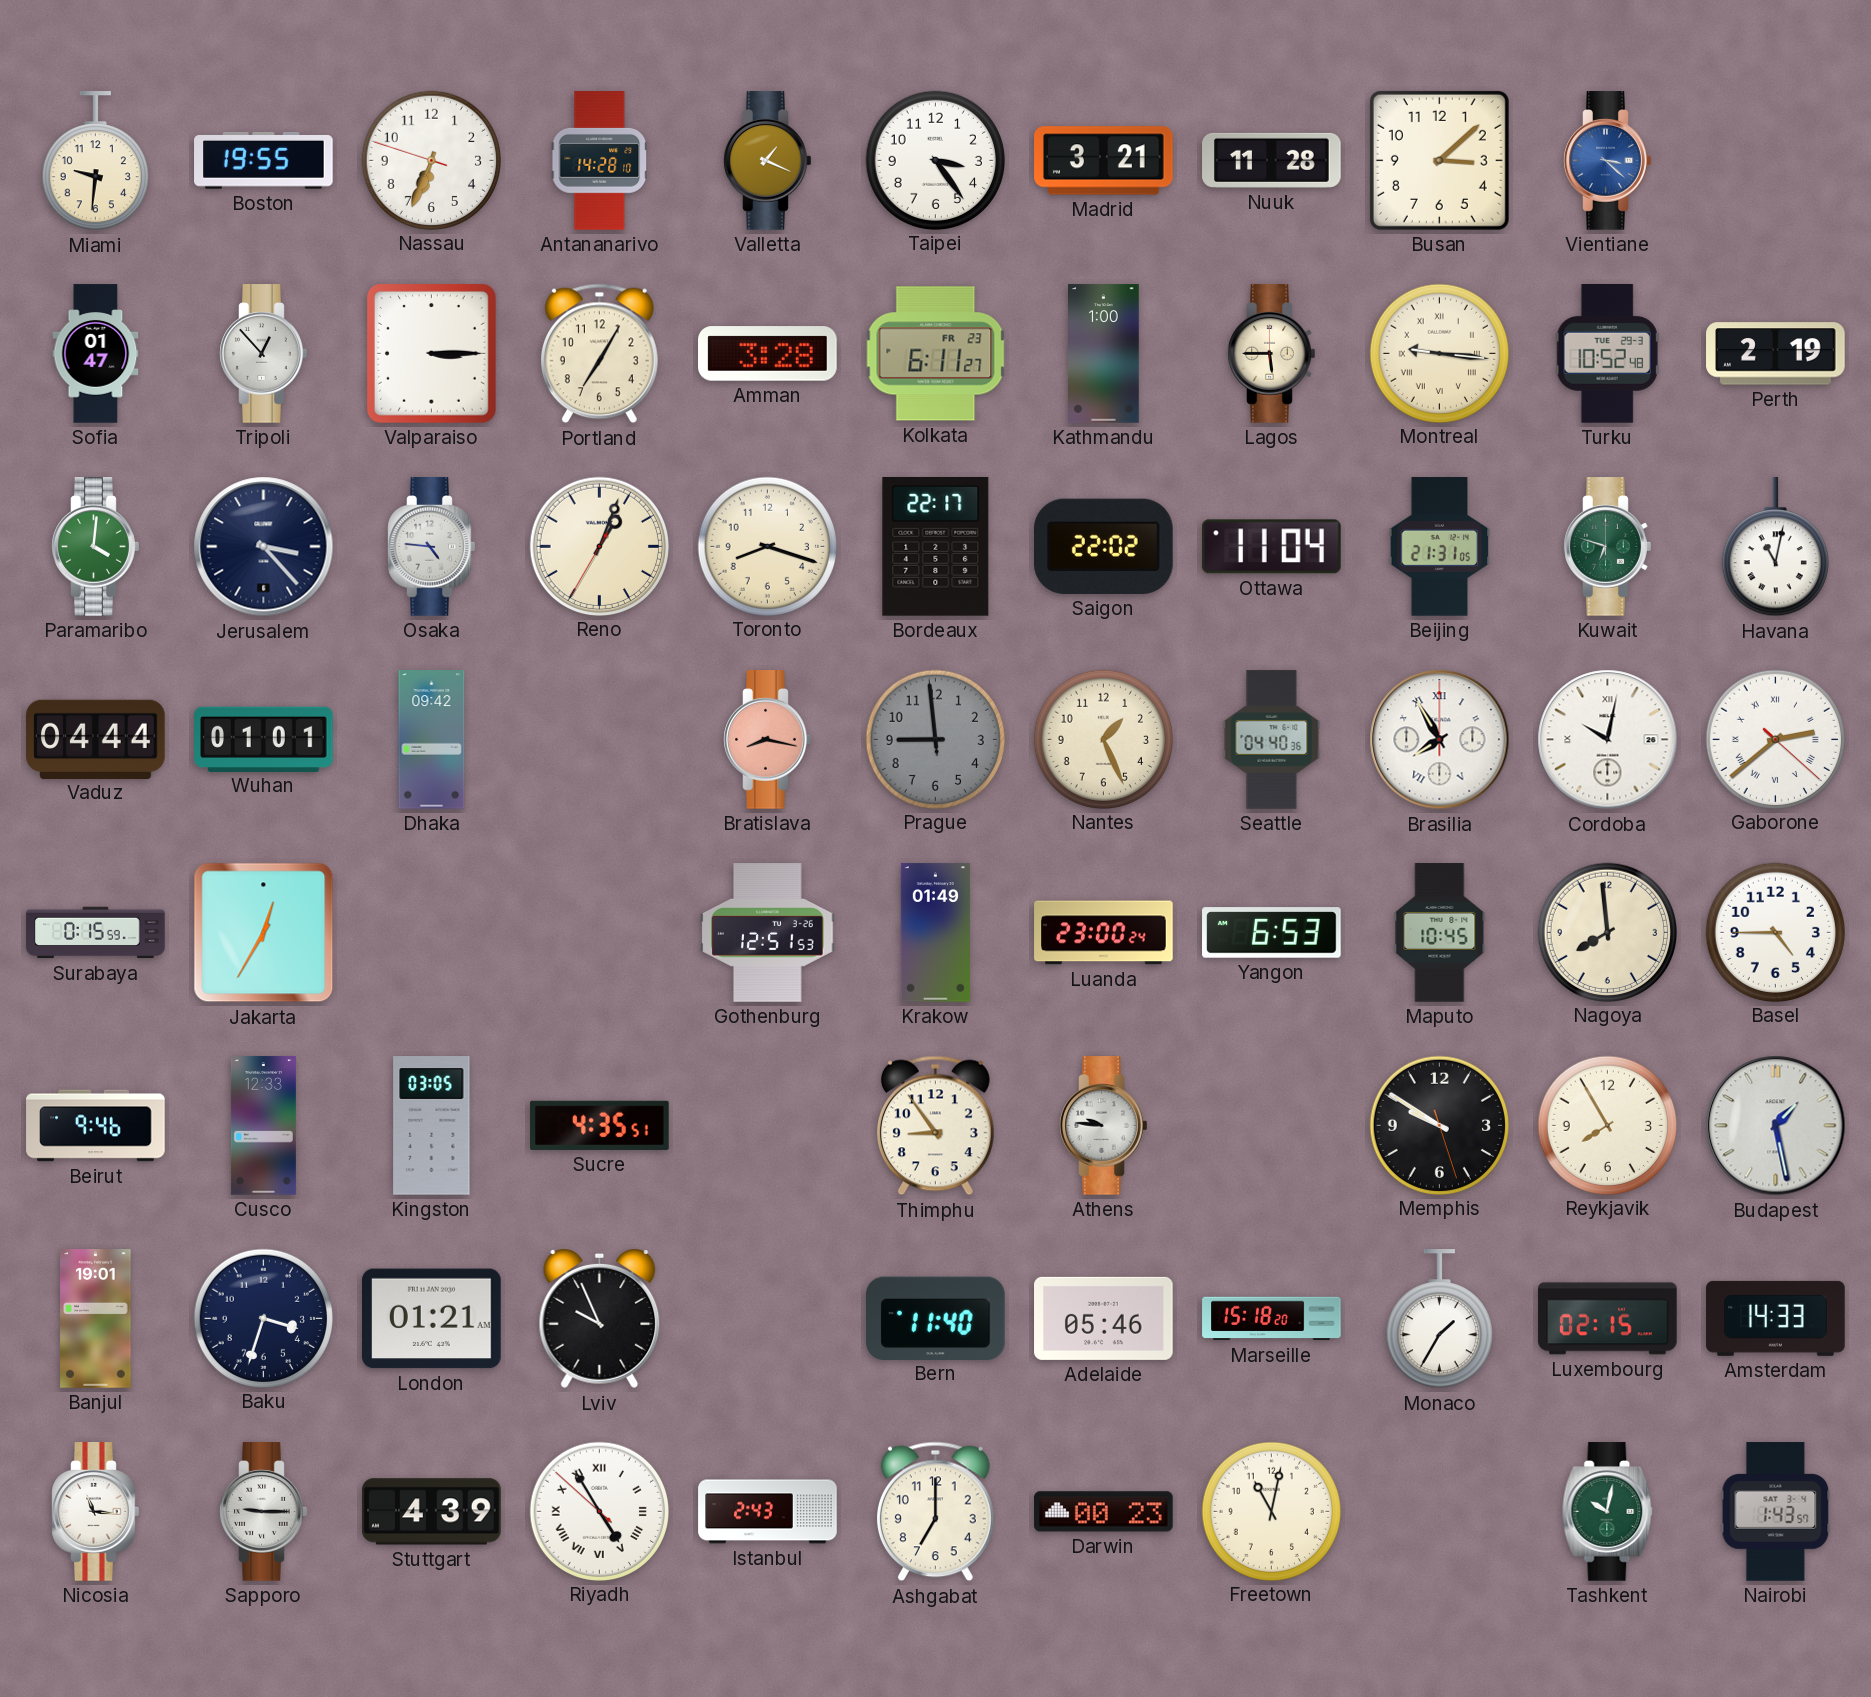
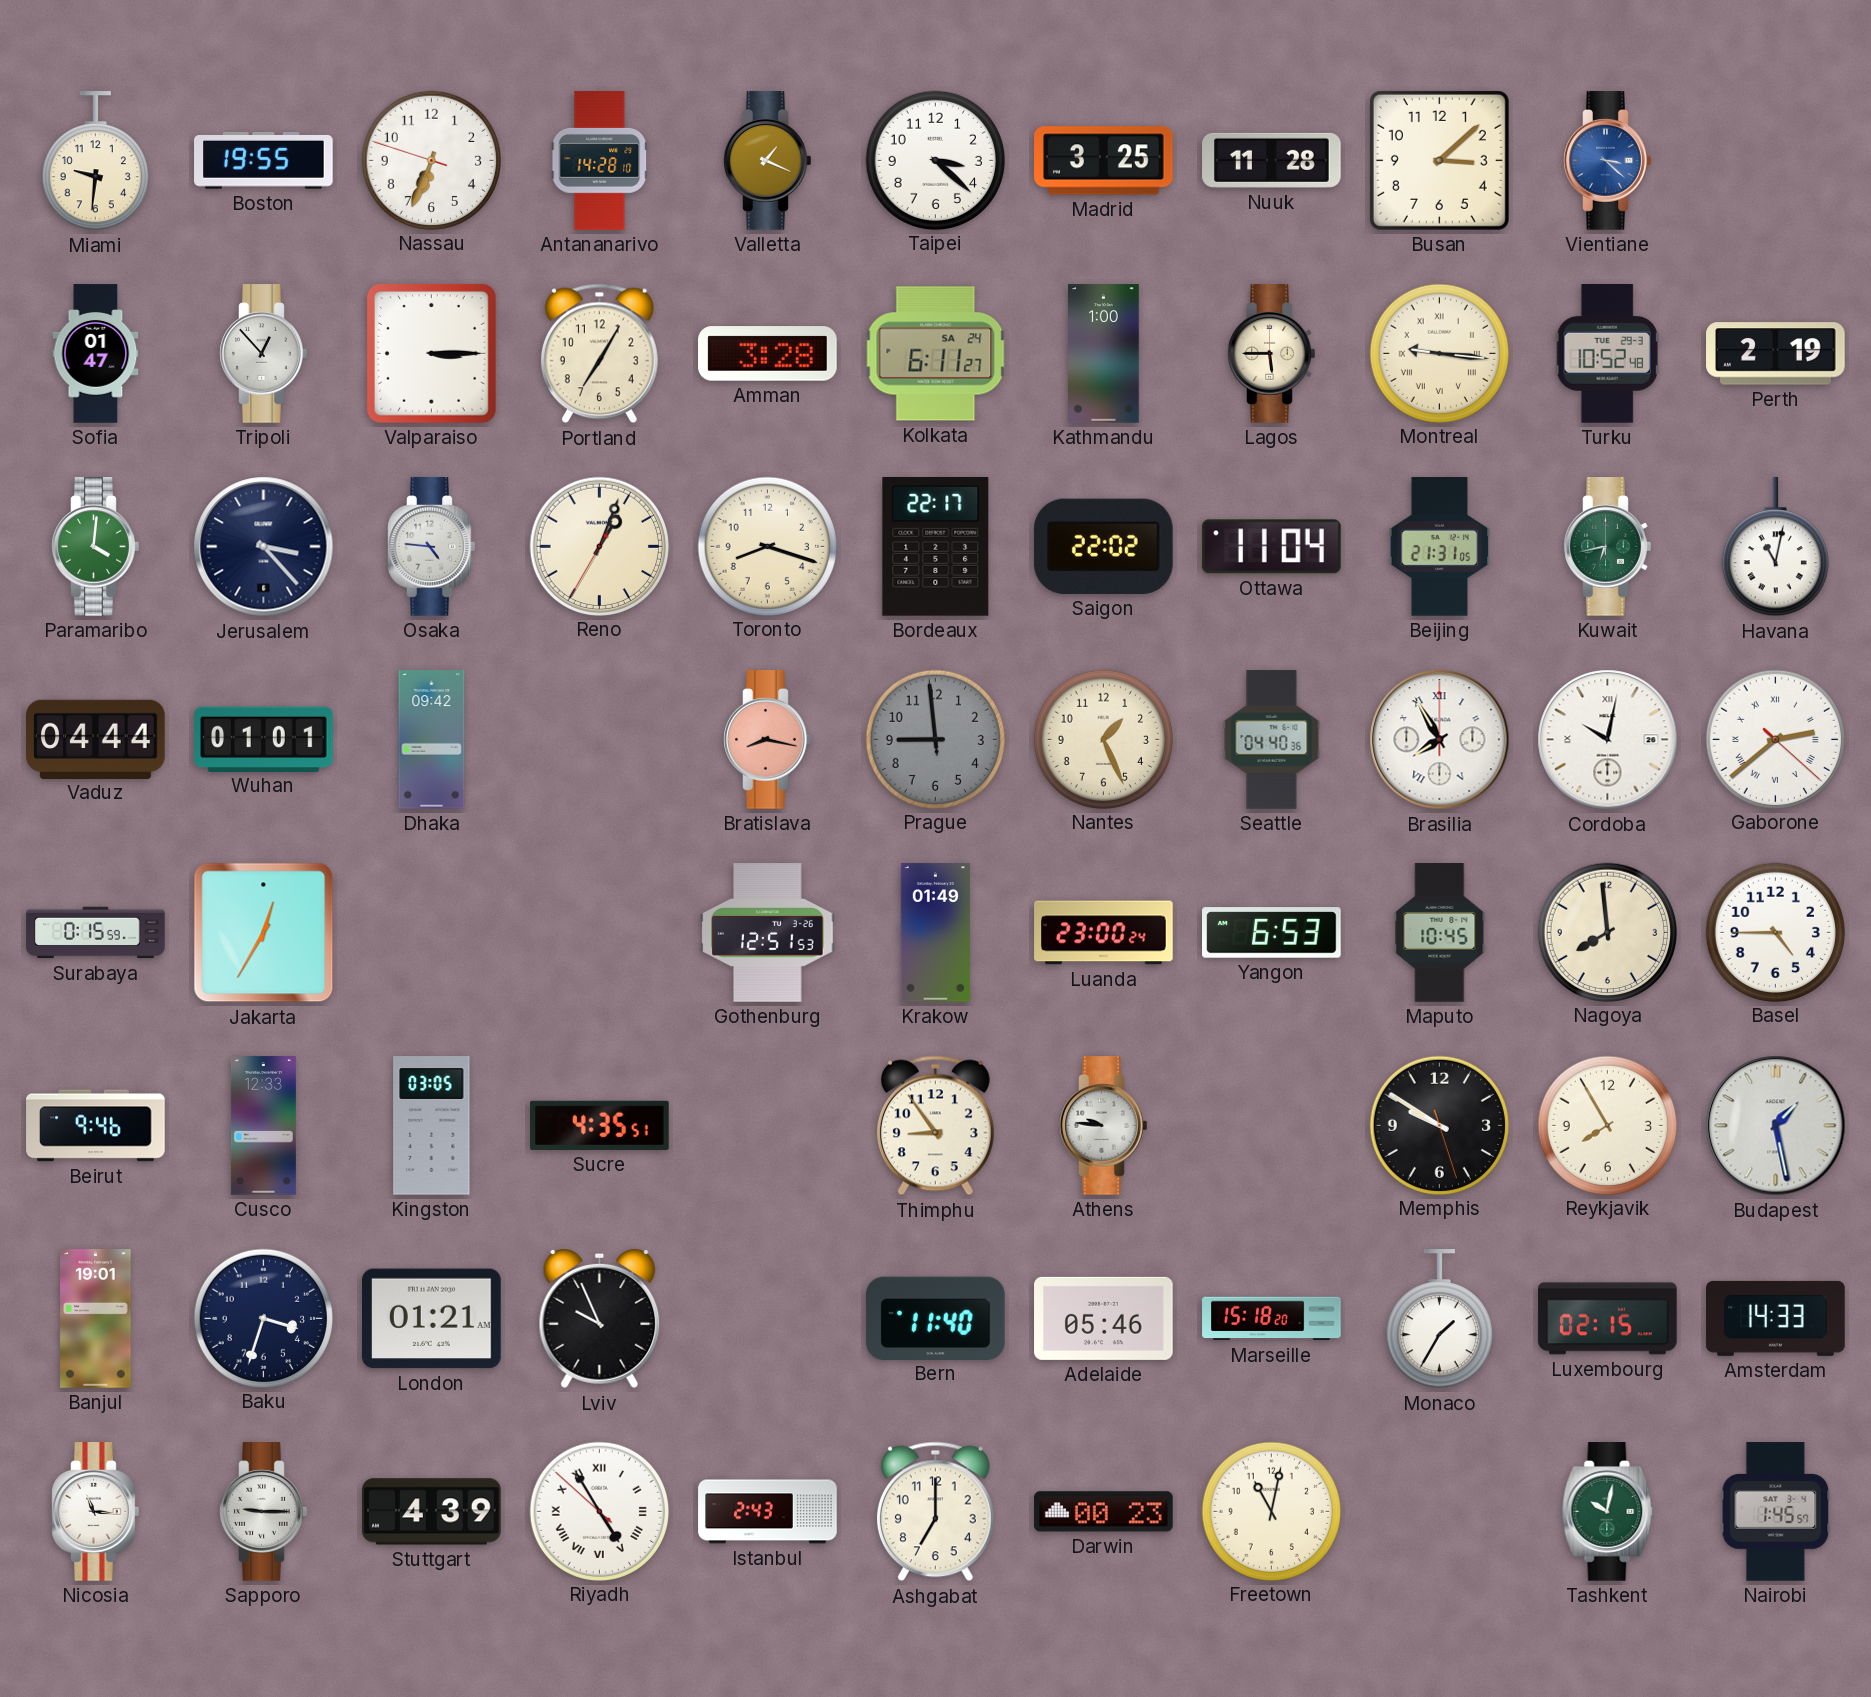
Taipei: 3:24 -> 3:22
Madrid: 3:21 -> 3:25
Kolkata date: FR 23 -> SA 24
Kuwait: 6:48 -> 6:43
Nairobi: 1:43 -> 1:45
